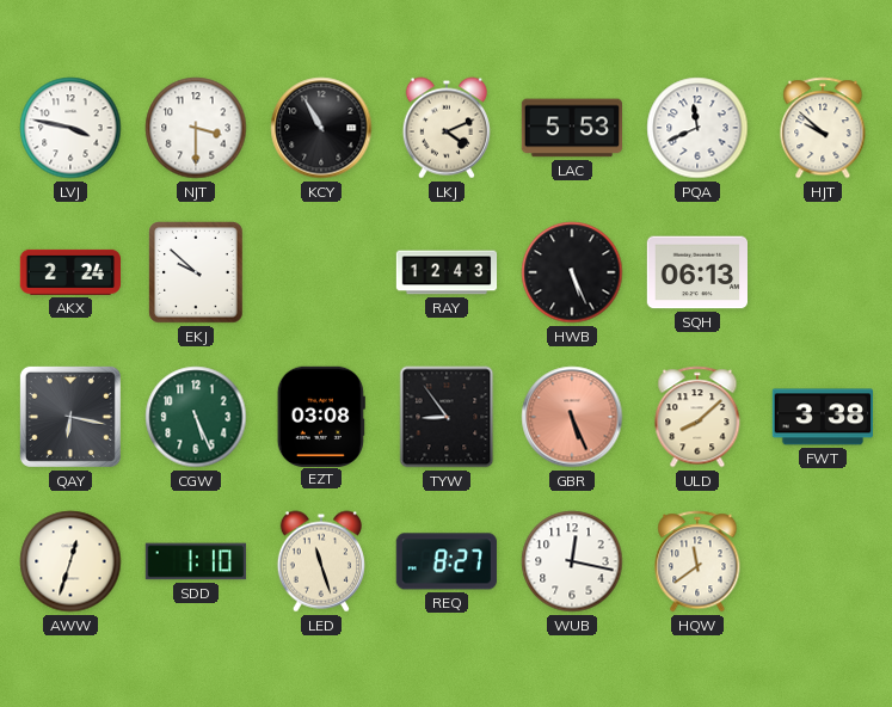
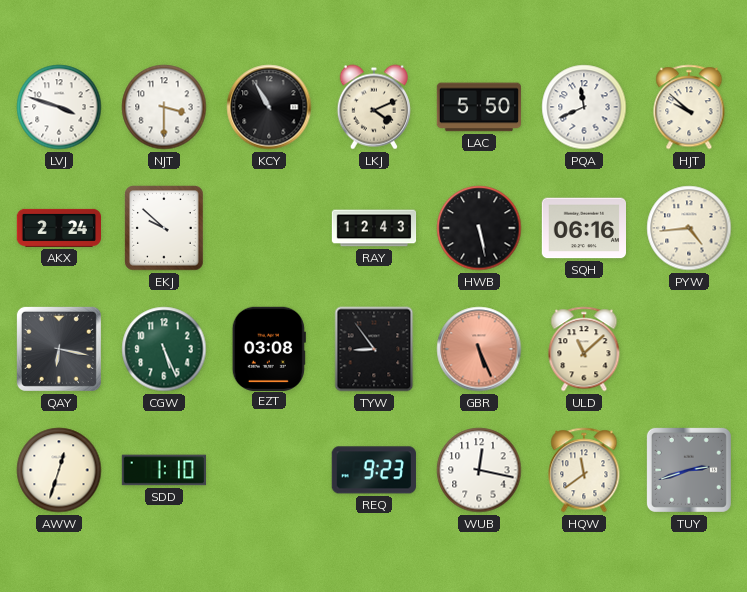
LVJ: 3:47 -> 3:48
LAC: 5:53 -> 5:50
HWB: 5:26 -> 5:28
SQH: 06:13 -> 06:16
PYW: none -> 4:44
ULD: 8:08 -> 11:08
FWT: 3:38 -> none
LED: 11:27 -> none
REQ: 8:27 -> 9:23
TUY: none -> 2:42
